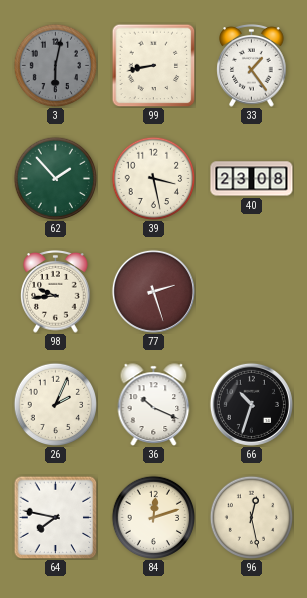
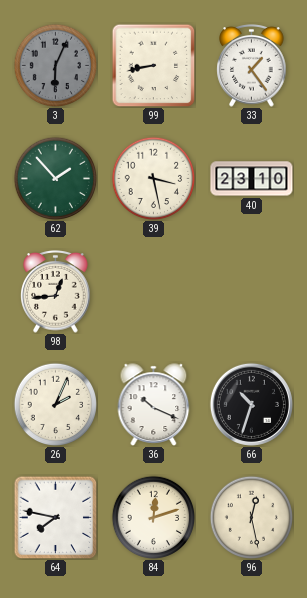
3: 6:02 -> 6:04
40: 23:08 -> 23:10
98: 9:44 -> 12:44
77: 2:27 -> none
